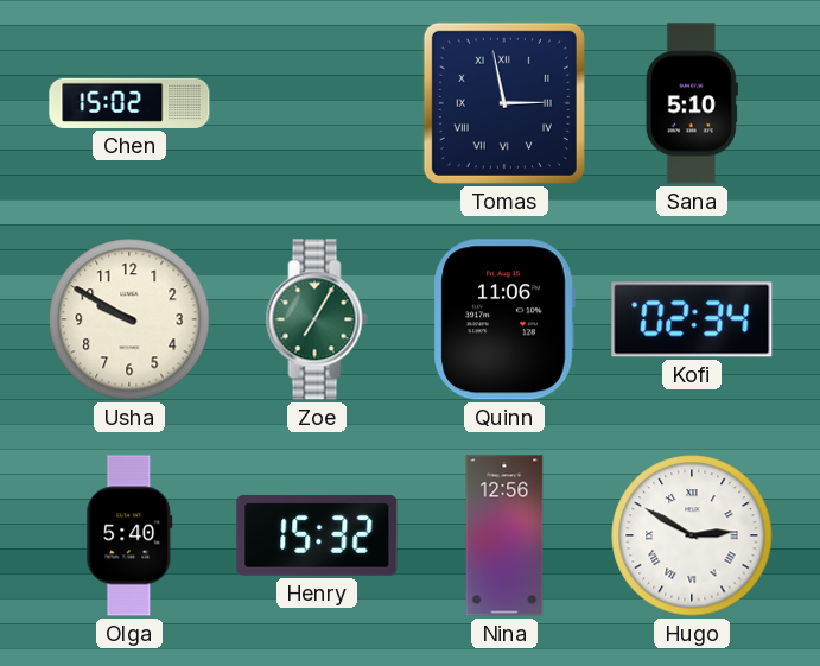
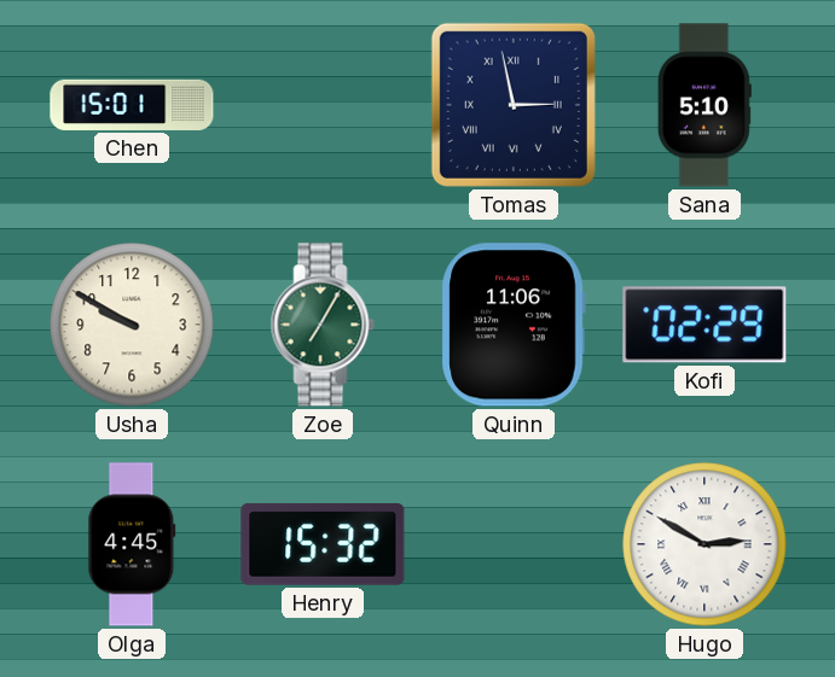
Chen: 15:02 -> 15:01
Kofi: 02:34 -> 02:29
Olga: 5:40 -> 4:45
Nina: 12:56 -> none
